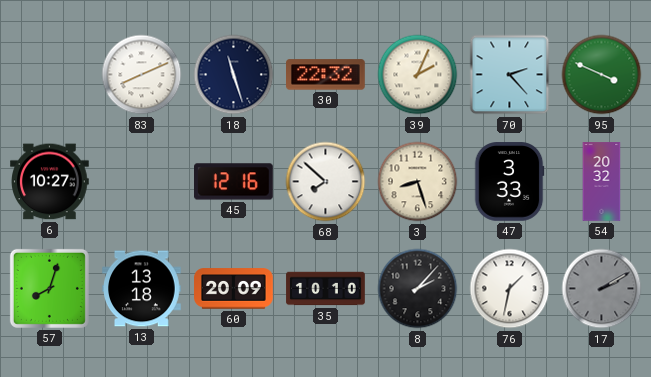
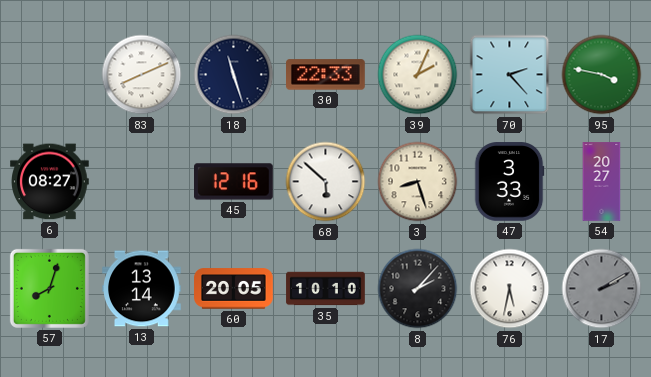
30: 22:32 -> 22:33
95: 3:49 -> 3:47
6: 10:27 -> 08:27
68: 7:52 -> 5:52
54: 20:32 -> 20:27
13: 13:18 -> 13:14
60: 20:09 -> 20:05
76: 1:32 -> 5:32
